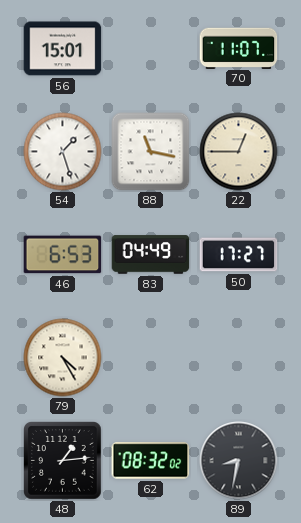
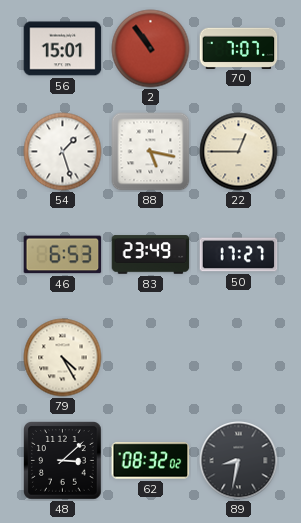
2: none -> 10:54
70: 11:07 -> 7:07
88: 11:17 -> 5:17
83: 04:49 -> 23:49
48: 1:14 -> 3:08
